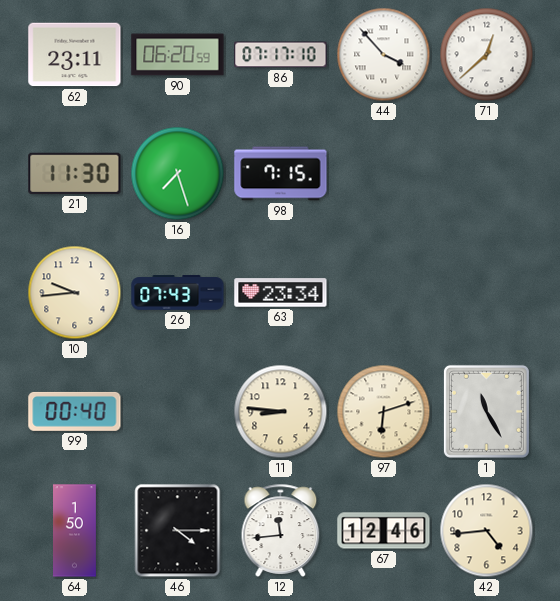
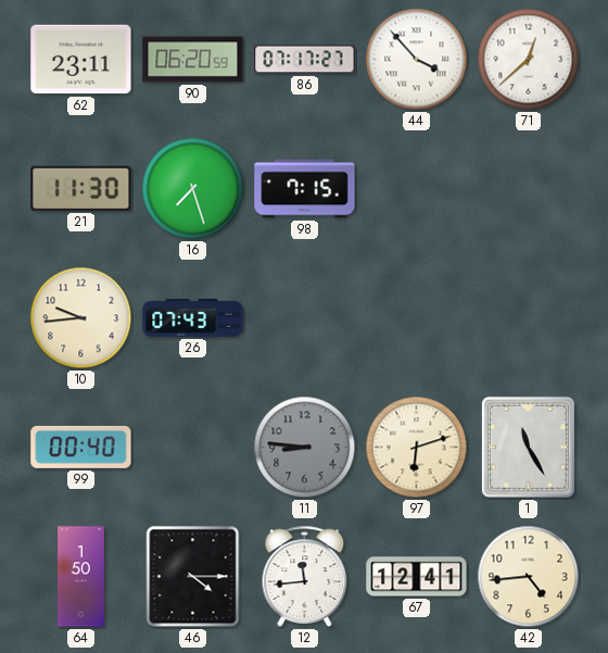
86: 07:17:10 -> 07:17:27
63: 23:34 -> none
11 dial: cream -> grey
67: 12:46 -> 12:41
